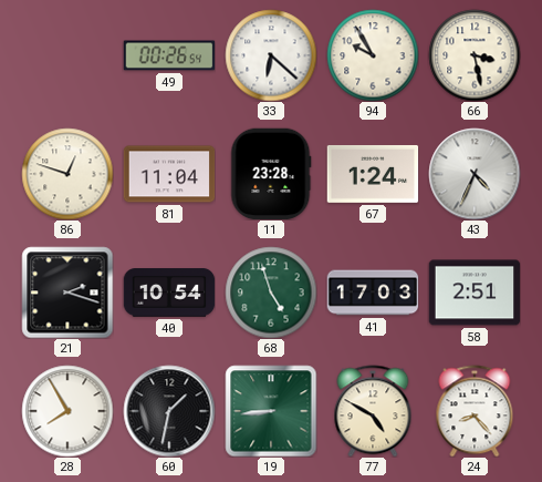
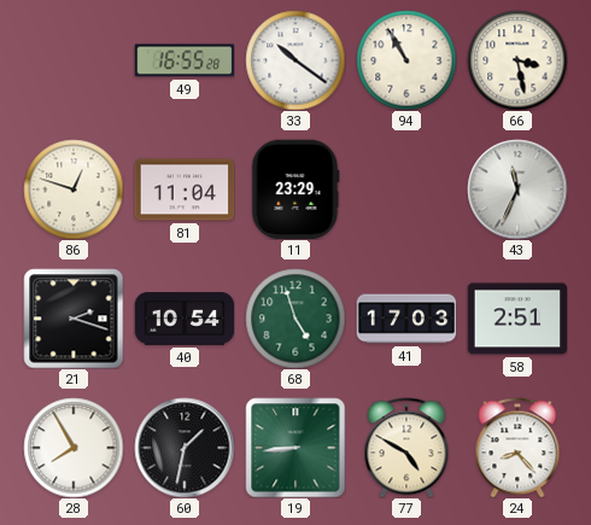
49: 00:26 -> 16:55
33: 6:22 -> 10:21
94: 9:55 -> 10:55
11: 23:28 -> 23:29
67: 1:24 -> none
43: 4:34 -> 11:34
